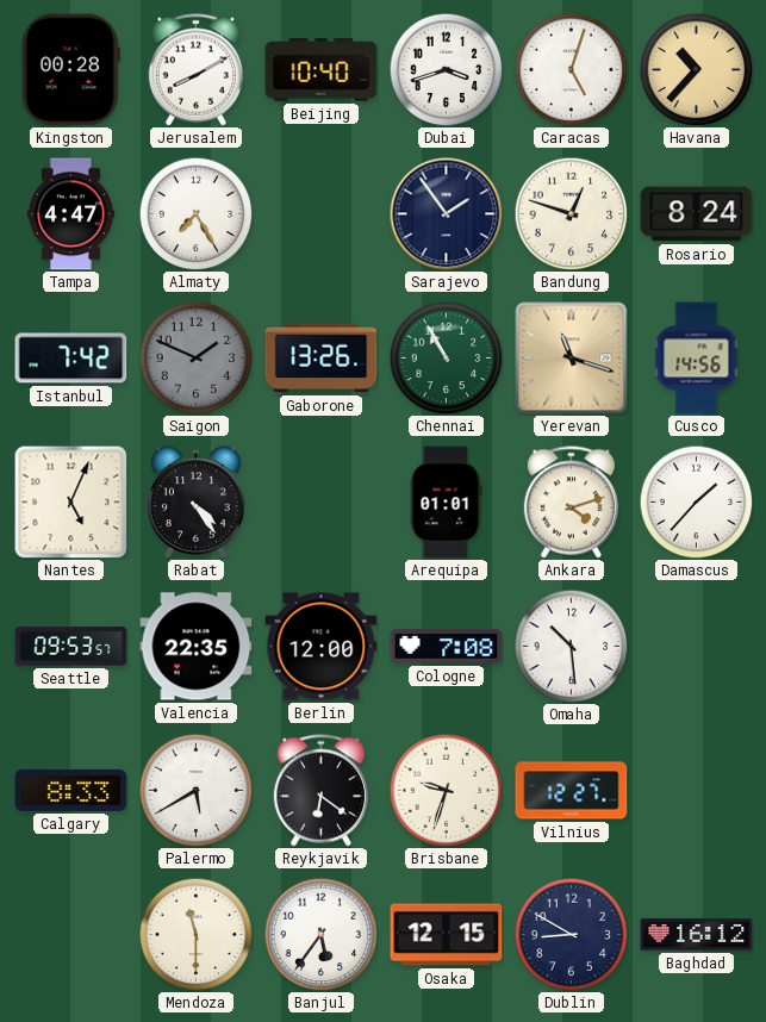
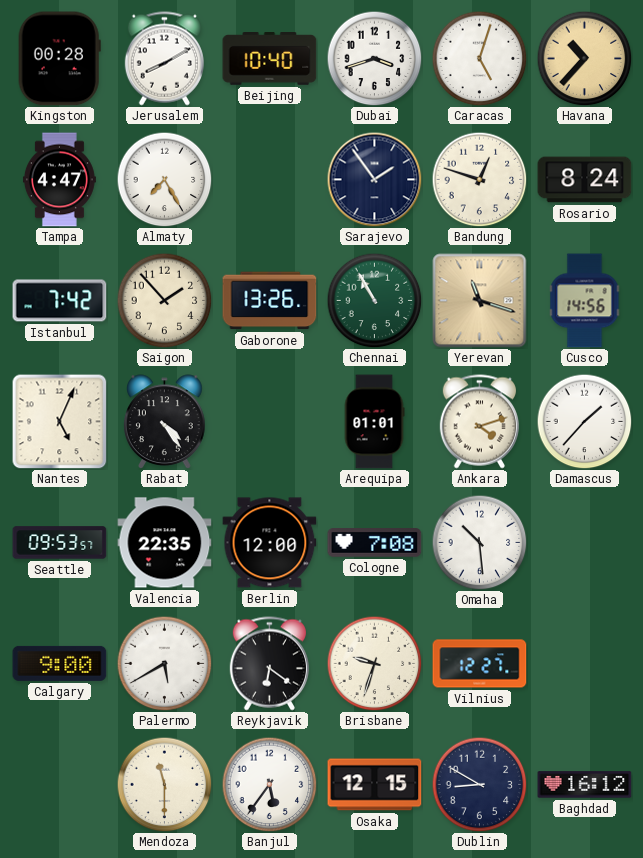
Saigon: 1:49 -> 1:53
Saigon dial: grey -> cream
Calgary: 8:33 -> 9:00
